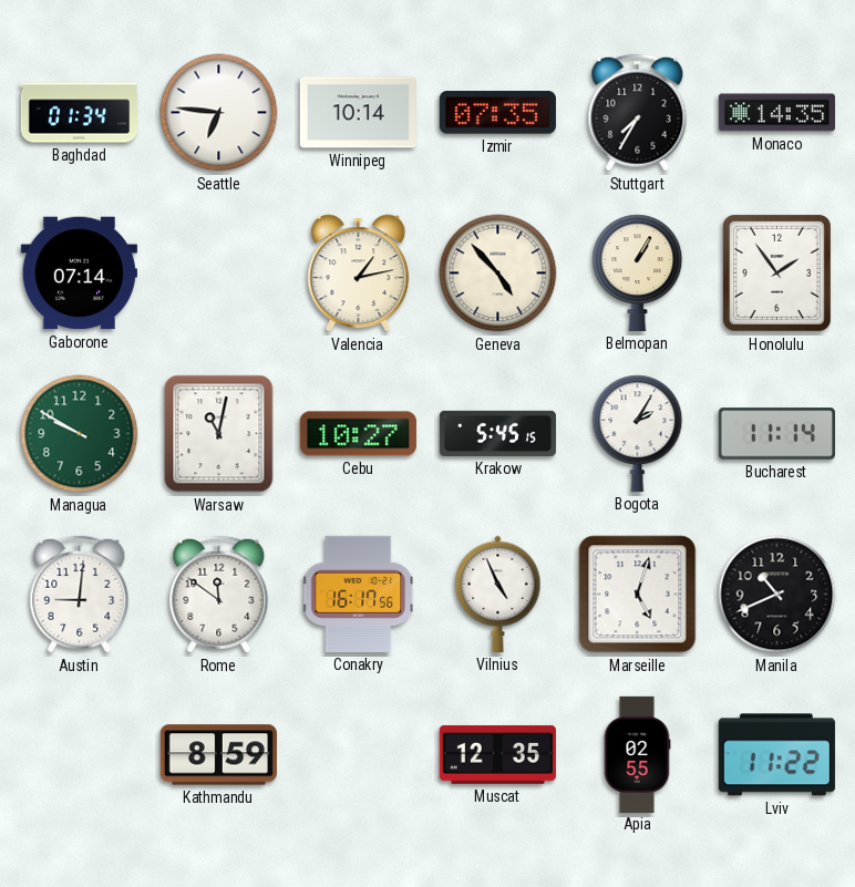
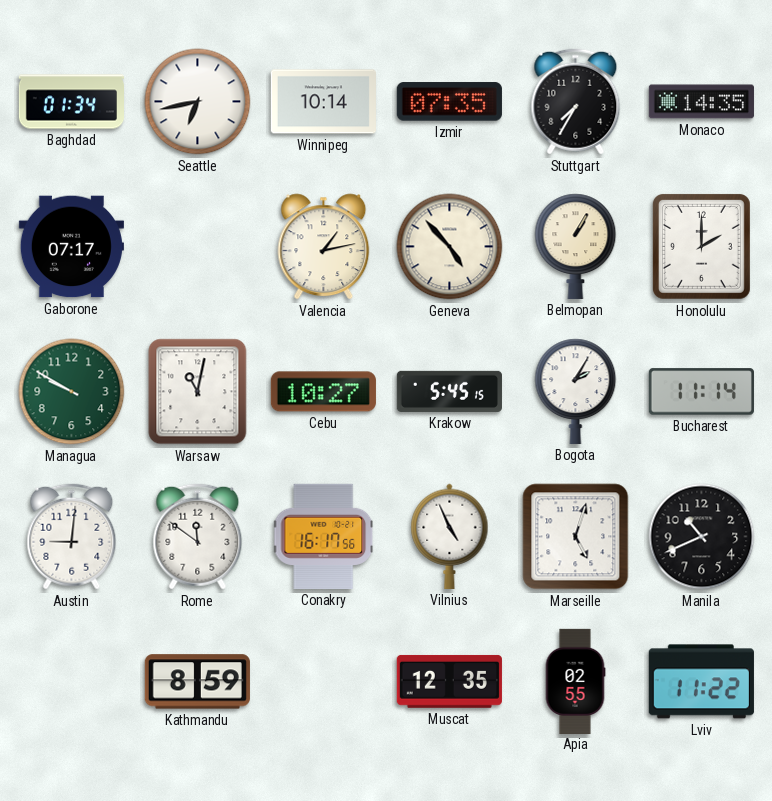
Seattle: 6:46 -> 6:43
Gaborone: 07:14 -> 07:17
Honolulu: 1:54 -> 2:00
